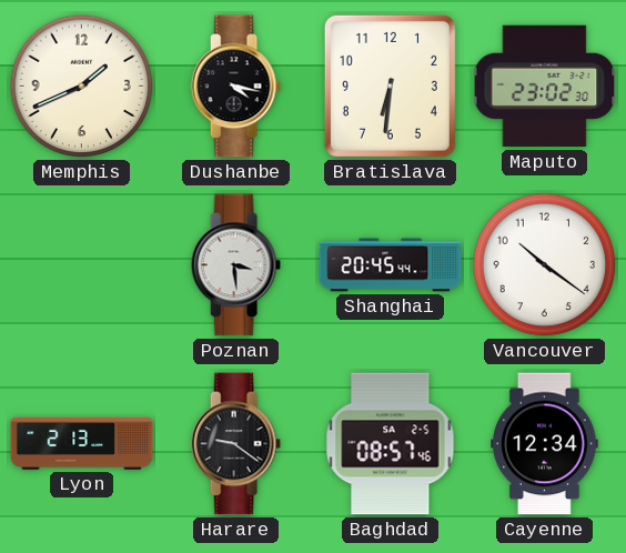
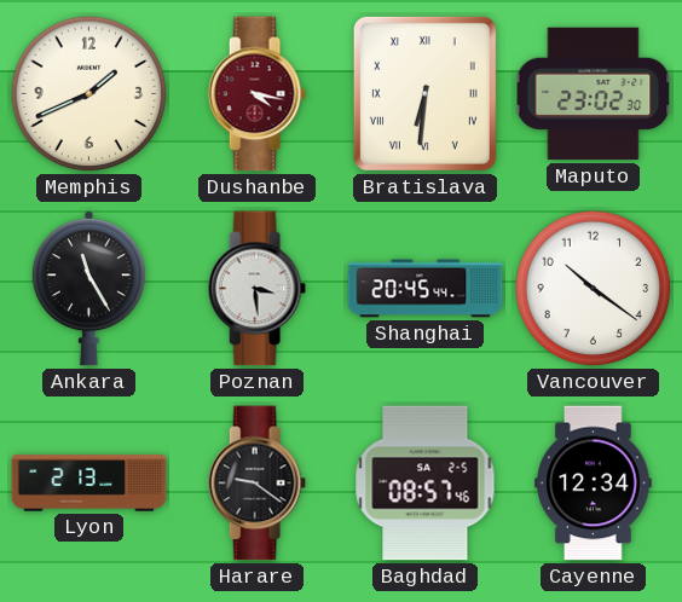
Dushanbe dial: black -> burgundy
Bratislava numerals: Arabic -> Roman
Ankara: none -> 11:25
